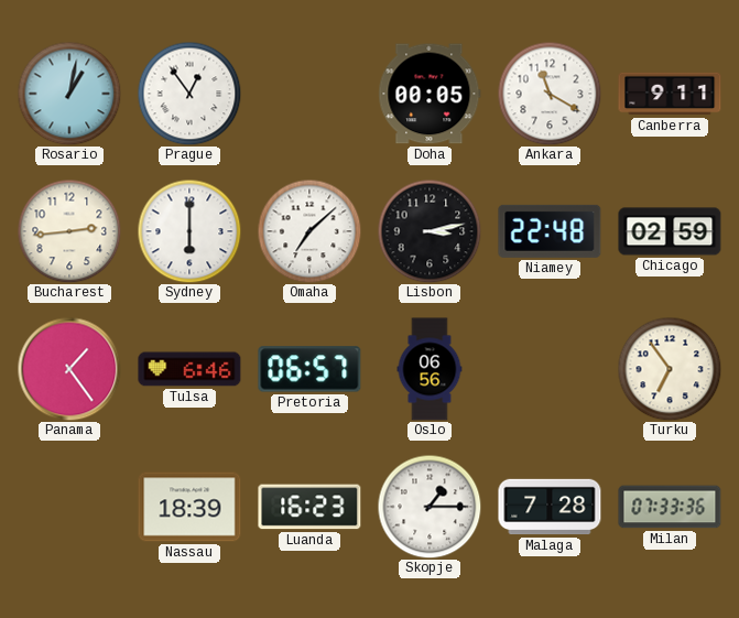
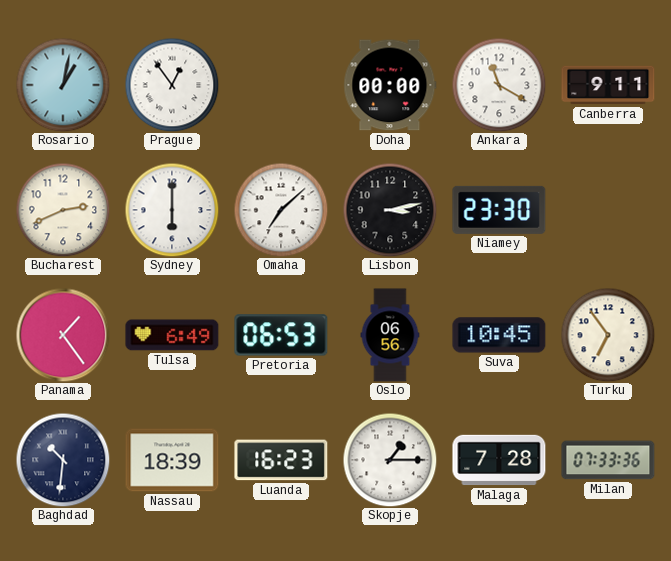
Doha: 00:05 -> 00:00
Bucharest: 2:44 -> 2:41
Niamey: 22:48 -> 23:30
Chicago: 02:59 -> none
Tulsa: 6:46 -> 6:49
Pretoria: 06:57 -> 06:53
Suva: none -> 10:45
Baghdad: none -> 10:31
